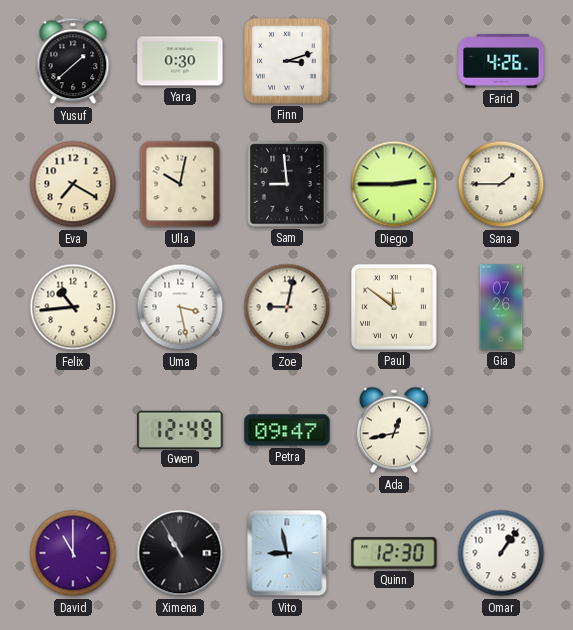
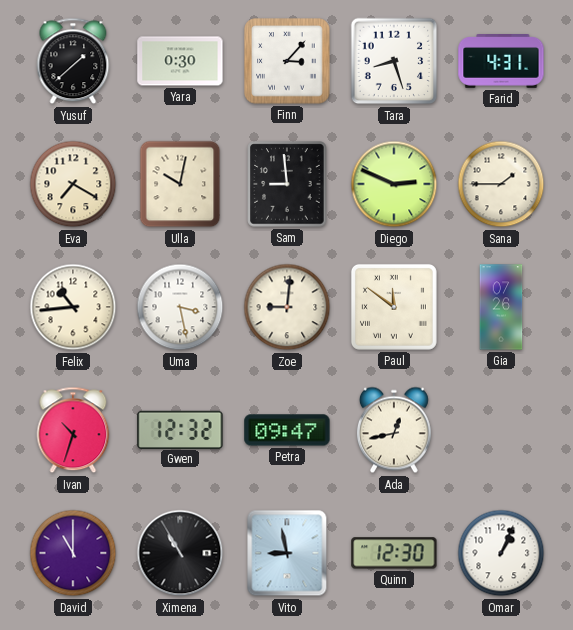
Finn: 3:12 -> 3:07
Tara: none -> 8:27
Farid: 4:26 -> 4:31
Diego: 2:45 -> 2:49
Zoe: 9:02 -> 9:01
Ivan: none -> 10:33
Gwen: 12:49 -> 12:32
Omar: 1:06 -> 1:04
